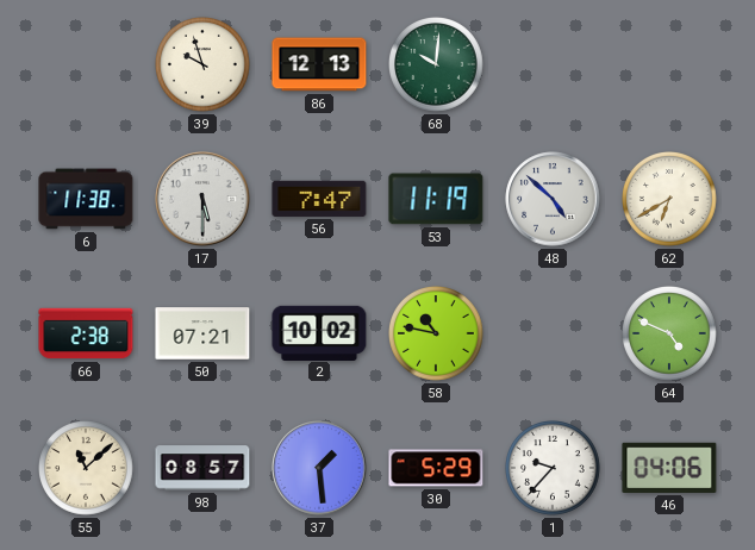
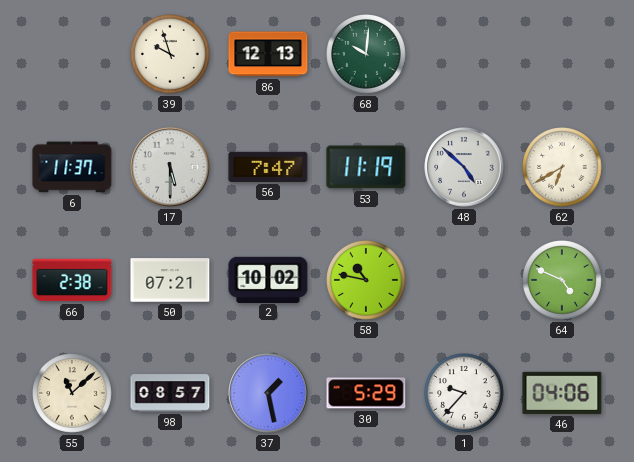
6: 11:38 -> 11:37
37: 1:29 -> 1:28
